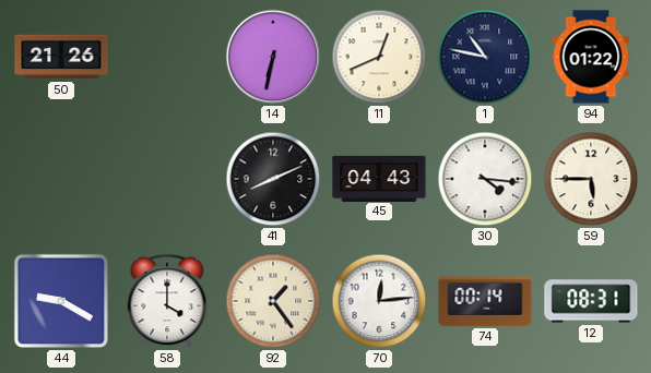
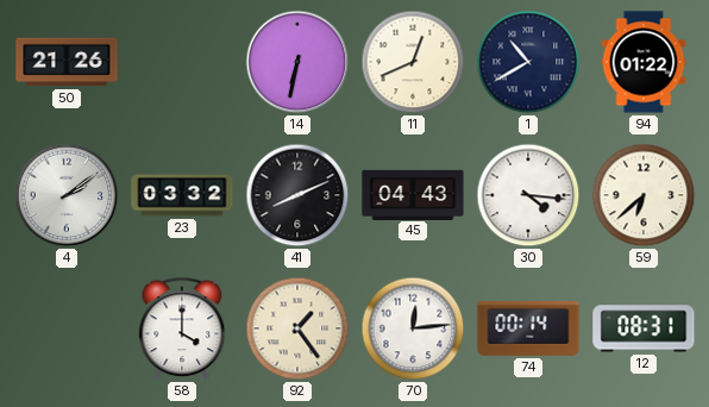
1: 10:47 -> 10:40
4: none -> 2:09
23: none -> 03:32
59: 5:45 -> 6:38
44: 9:20 -> none
